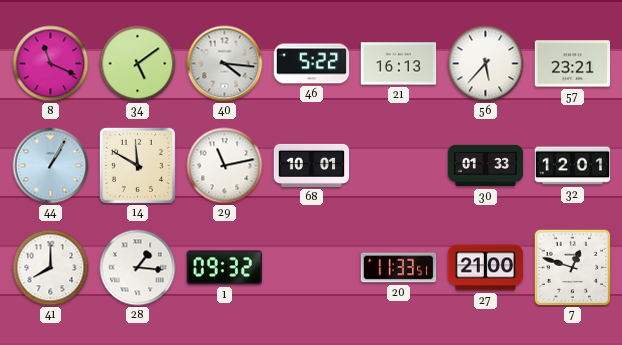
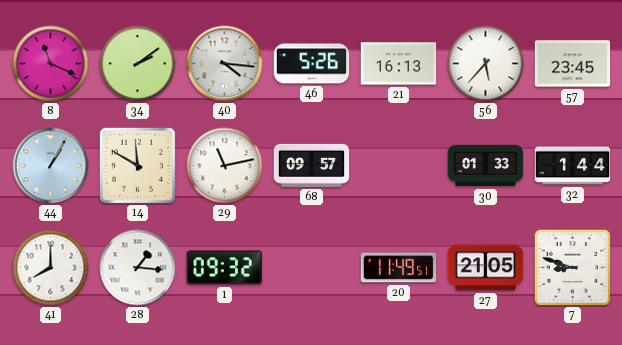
34: 5:09 -> 2:09
46: 5:22 -> 5:26
57: 23:21 -> 23:45
68: 10:01 -> 09:57
32: 12:01 -> 1:44
20: 11:33 -> 11:49
27: 21:00 -> 21:05
7: 12:48 -> 8:48
